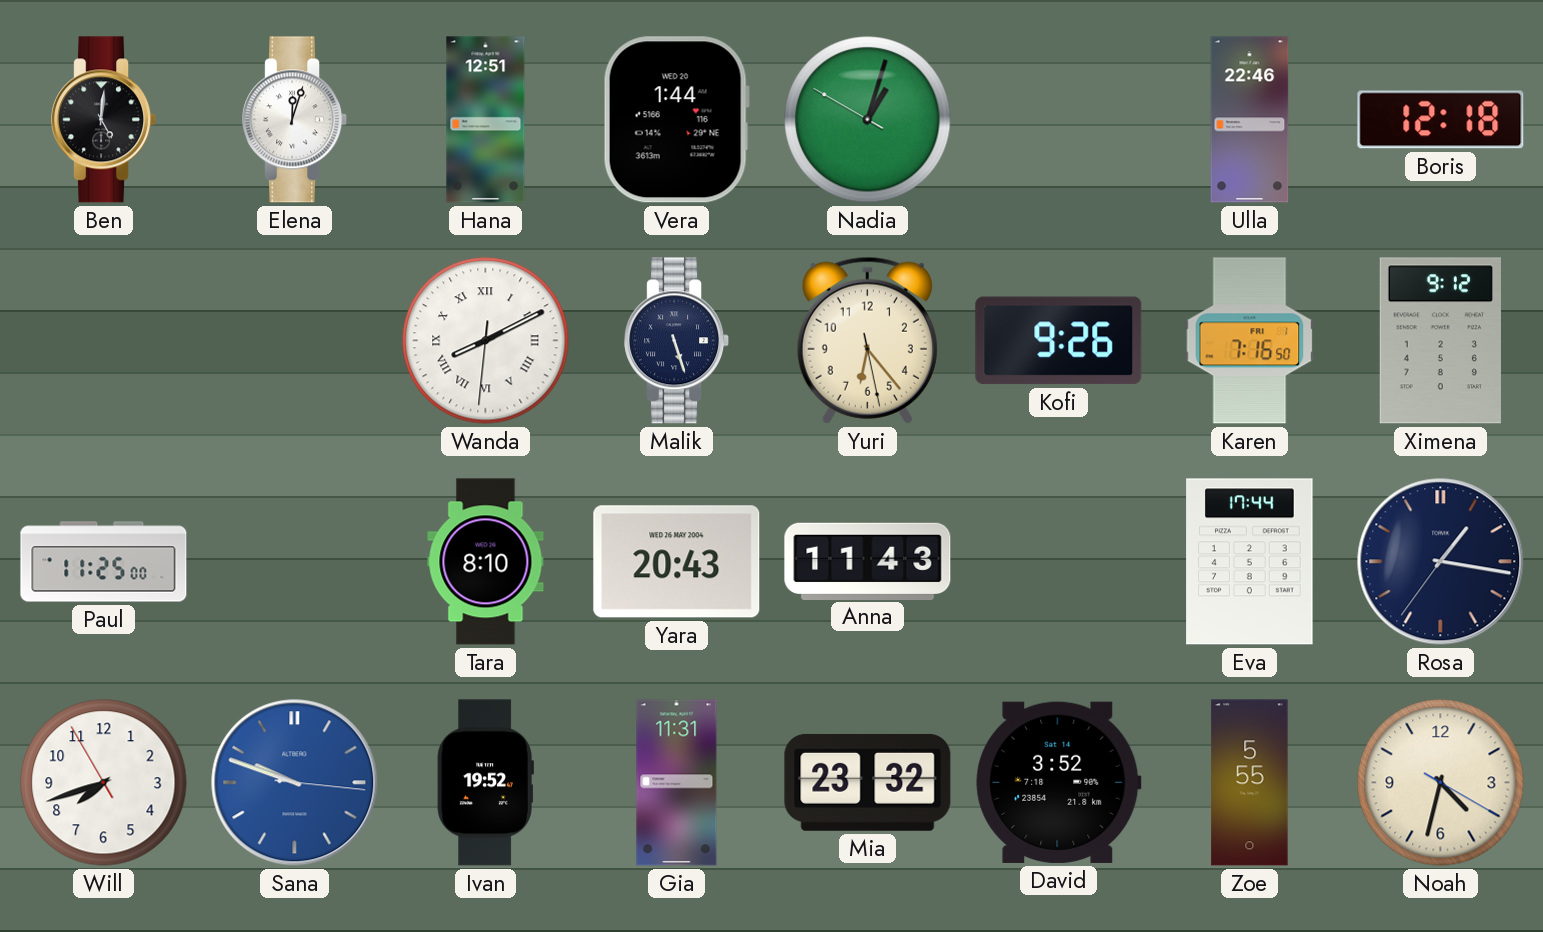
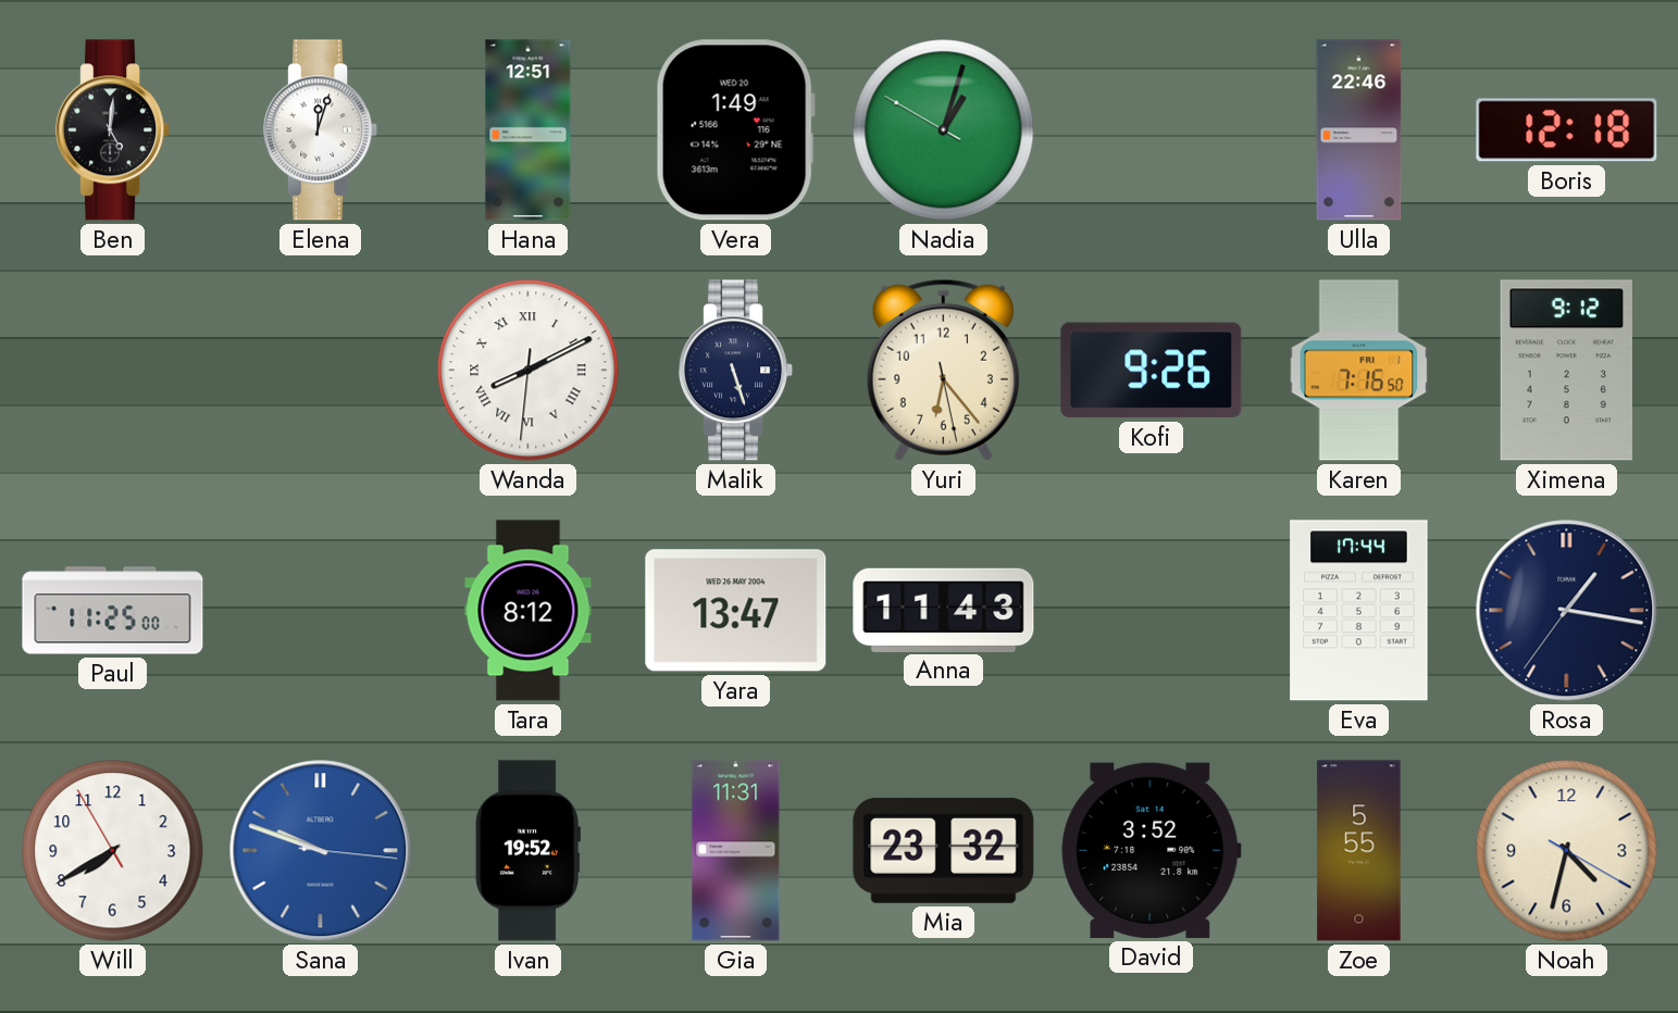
Vera: 1:44 -> 1:49
Tara: 8:10 -> 8:12
Yara: 20:43 -> 13:47
Will: 7:41 -> 7:39
